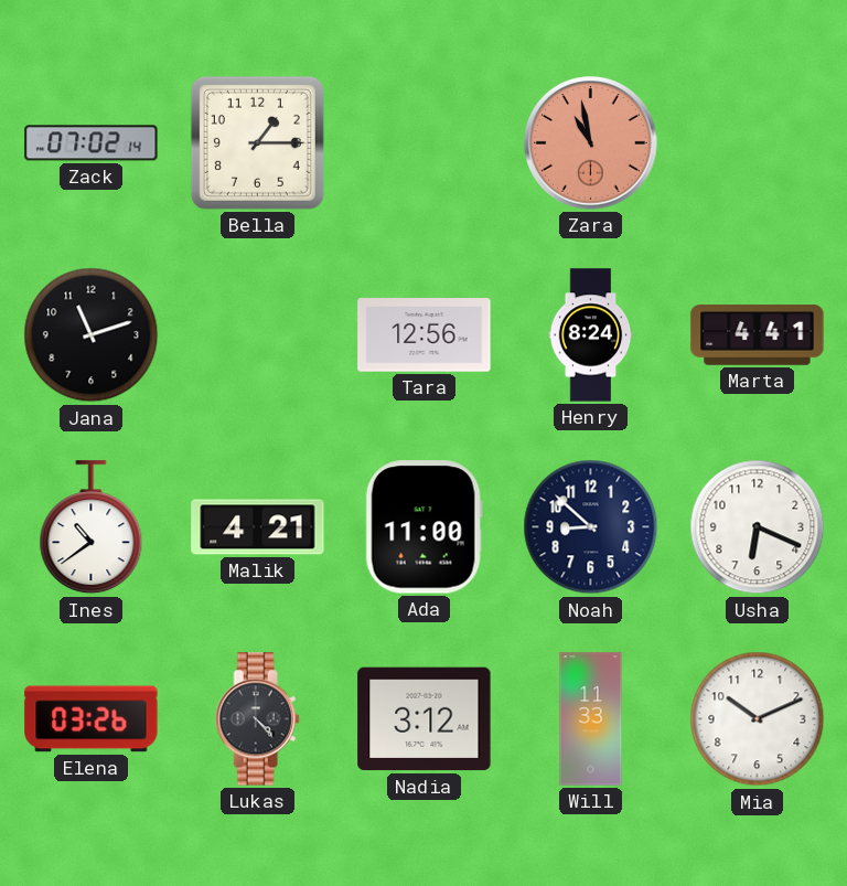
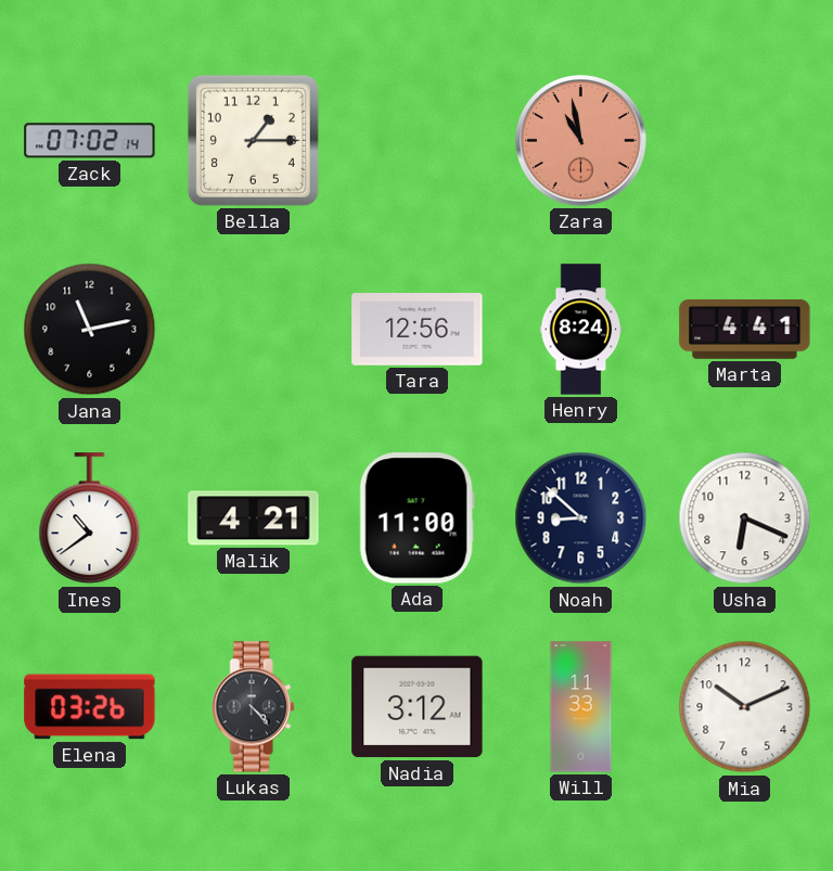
Jana: 11:12 -> 11:13
